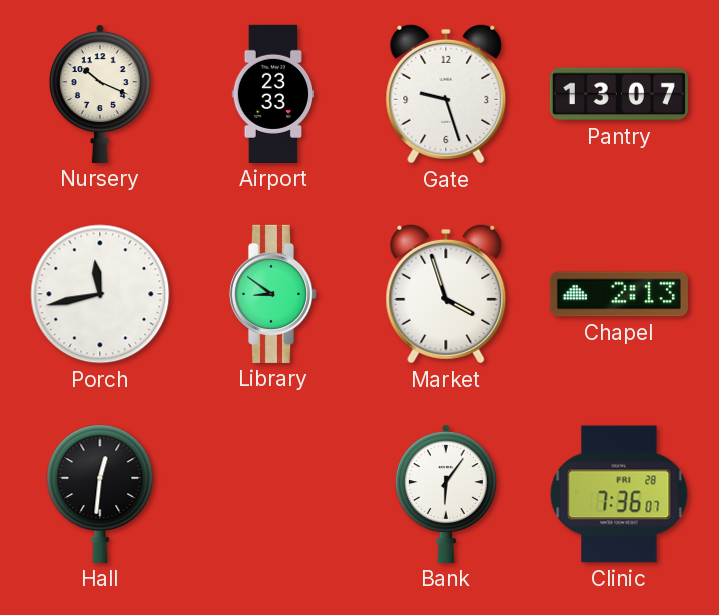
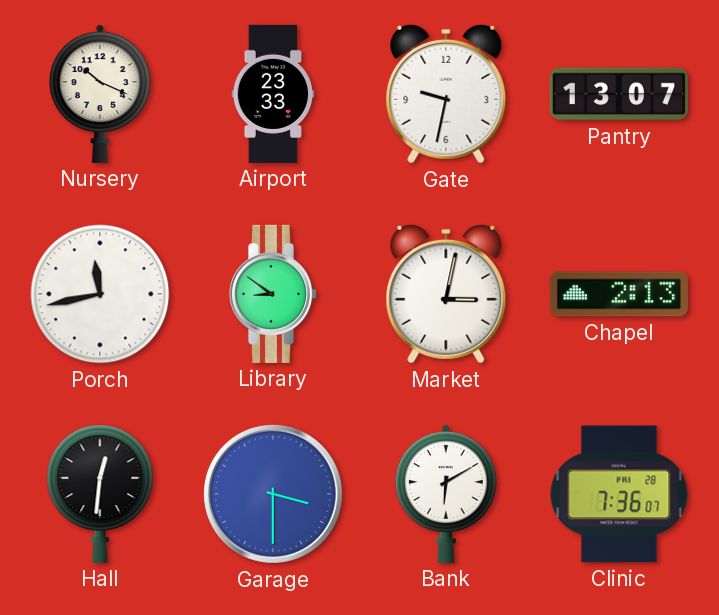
Gate: 9:27 -> 9:32
Market: 3:57 -> 3:02
Garage: none -> 3:30
Bank: 6:06 -> 6:10
